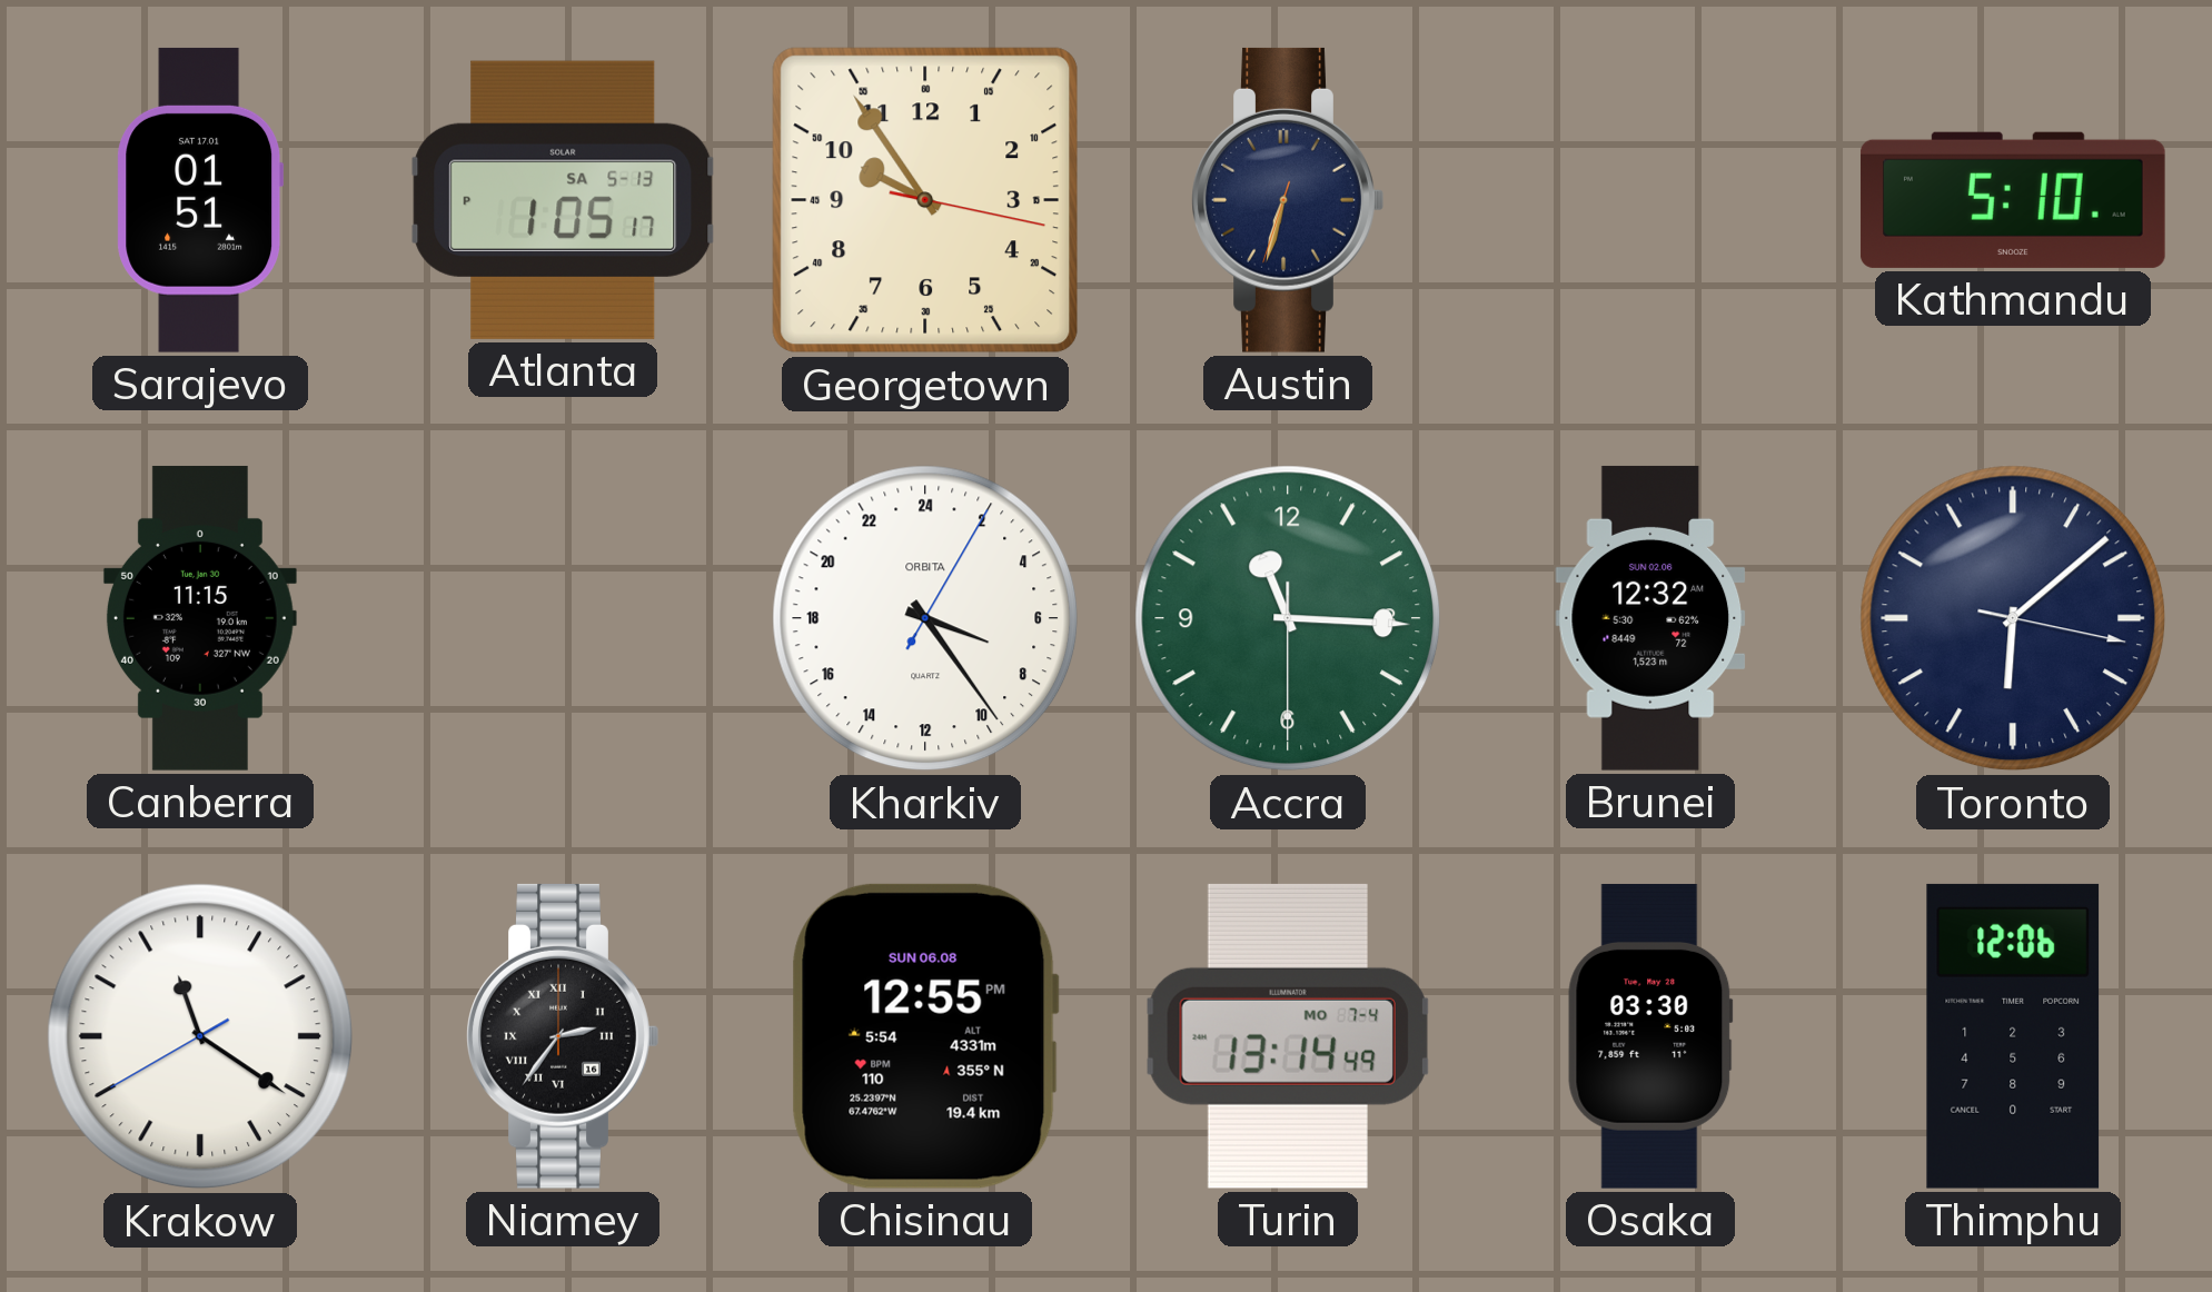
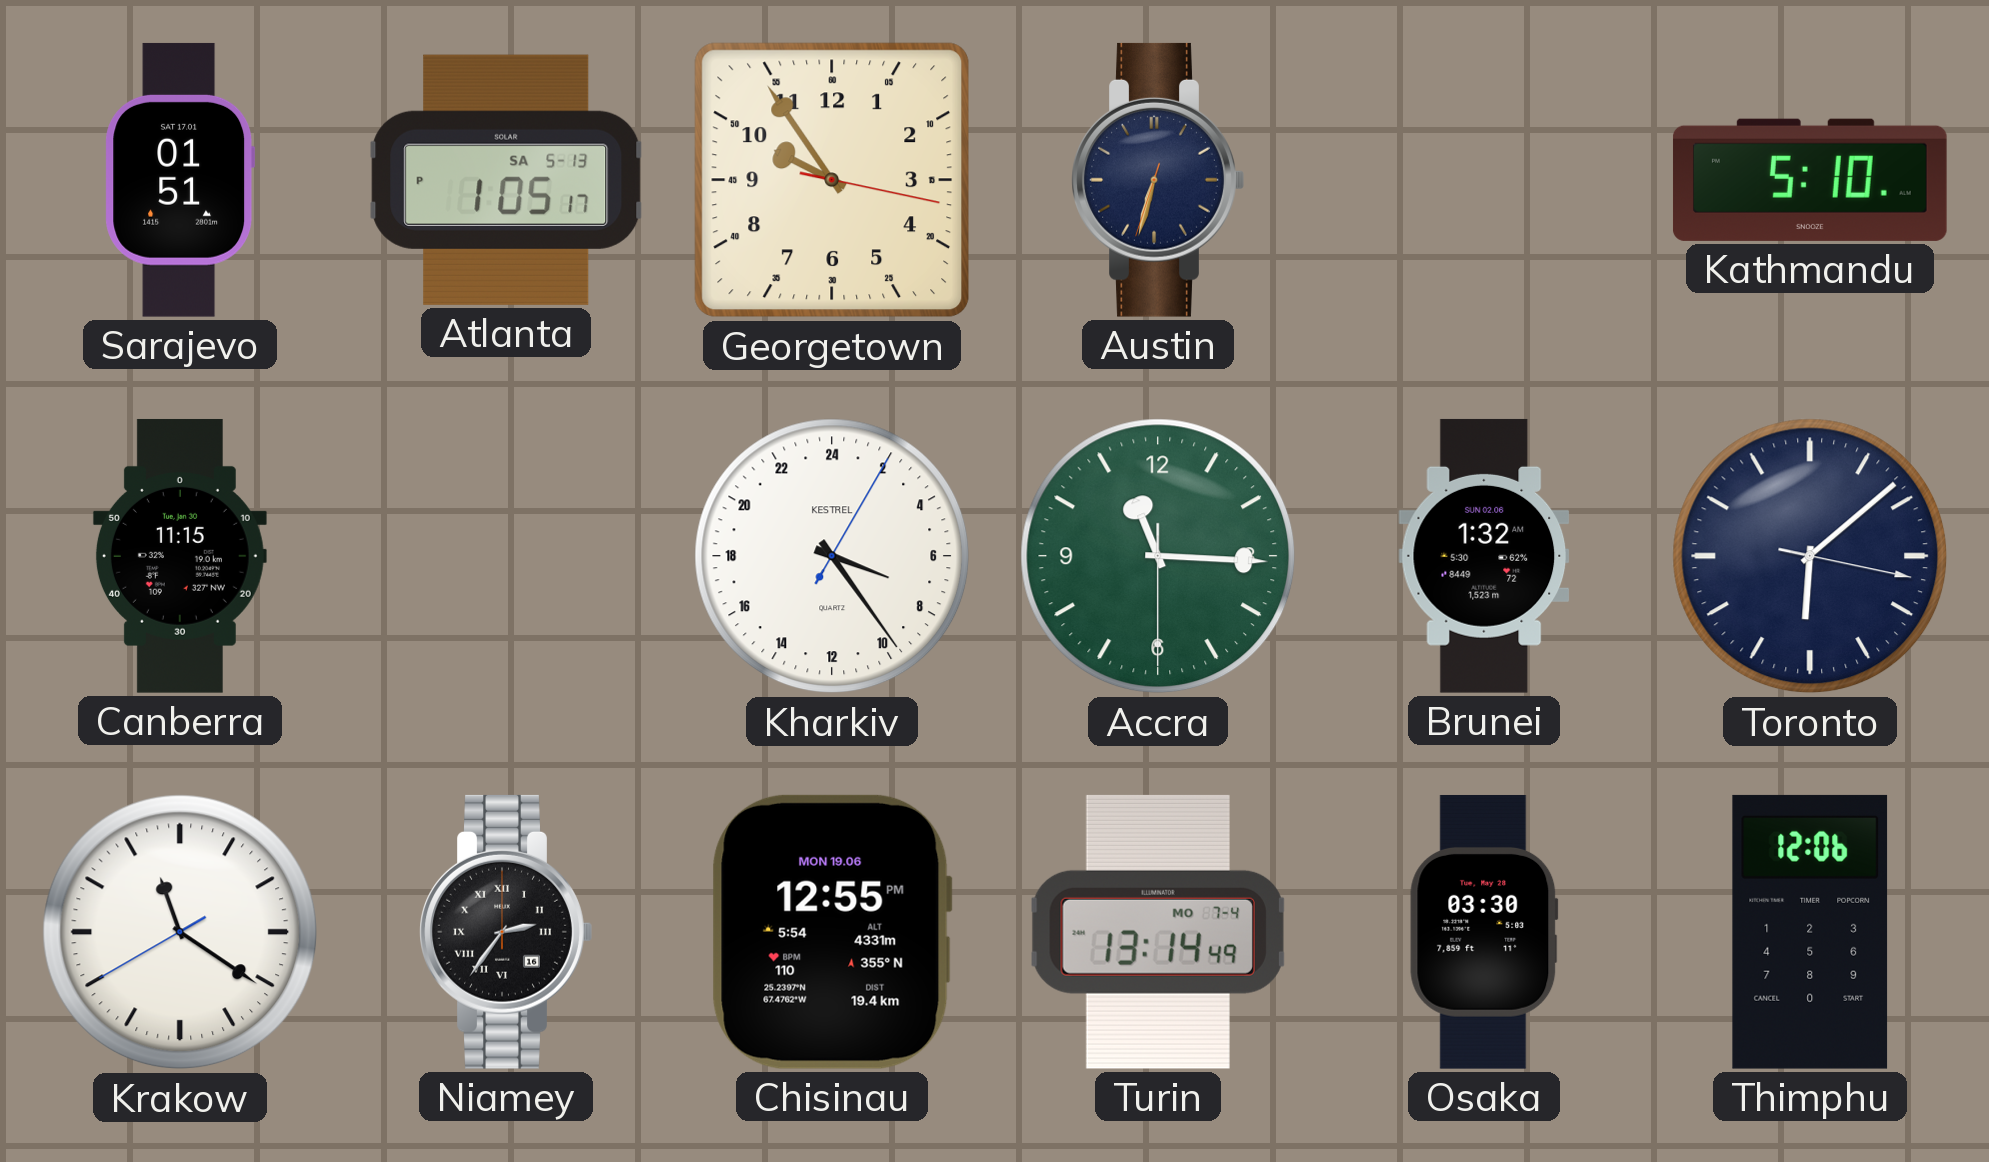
Kharkiv brand: ORBITA -> KESTREL
Brunei: 12:32 -> 1:32
Chisinau date: SUN 06.08 -> MON 19.06
